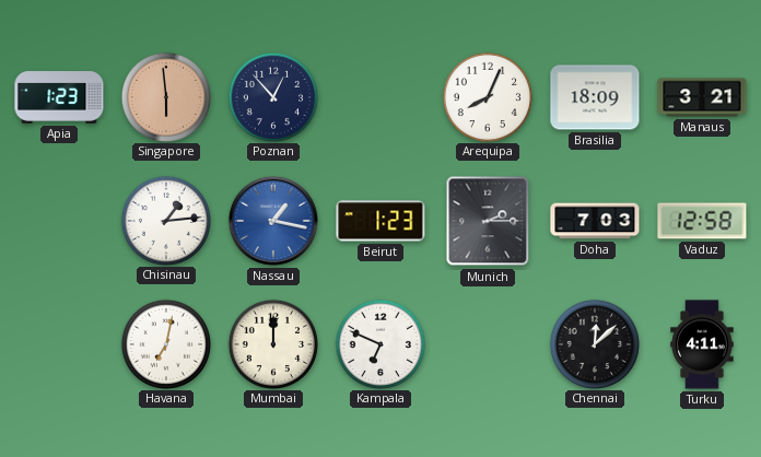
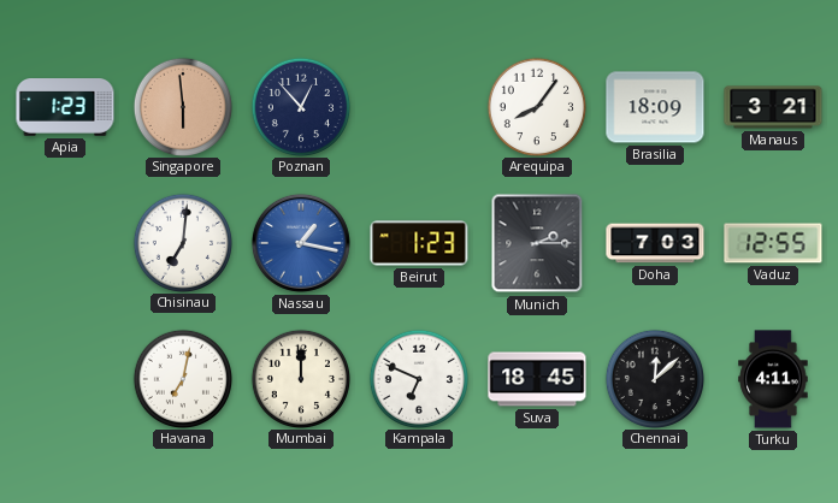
Arequipa: 8:04 -> 8:06
Chisinau: 1:14 -> 7:01
Vaduz: 12:58 -> 12:55
Suva: none -> 18:45
